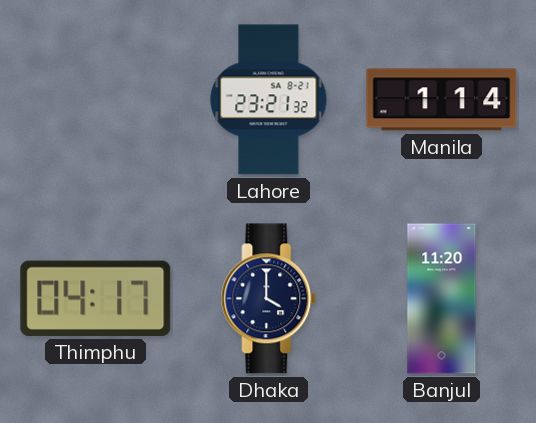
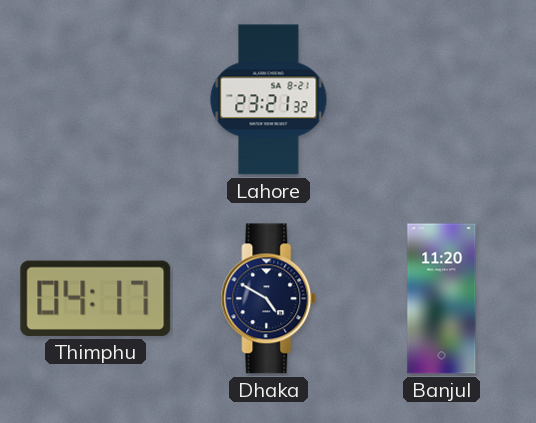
Manila: 1:14 -> none
Dhaka: 4:00 -> 4:50
